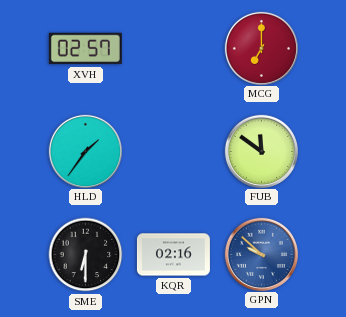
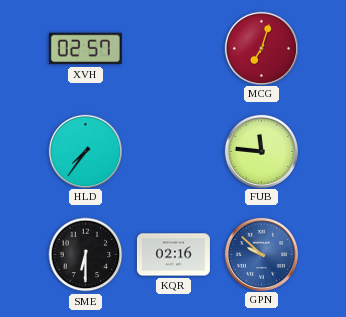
MCG: 7:00 -> 7:03
HLD: 1:36 -> 7:36
FUB: 11:51 -> 11:46
